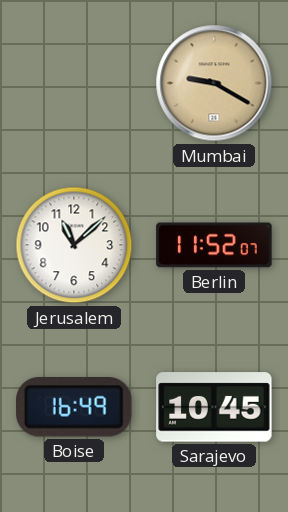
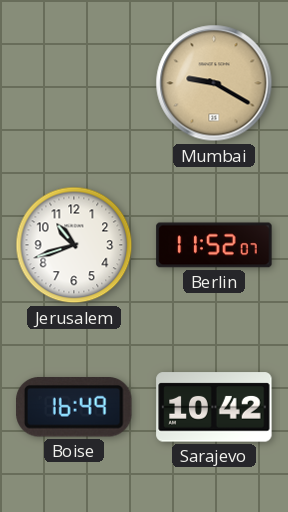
Jerusalem: 11:08 -> 10:42
Sarajevo: 10:45 -> 10:42
